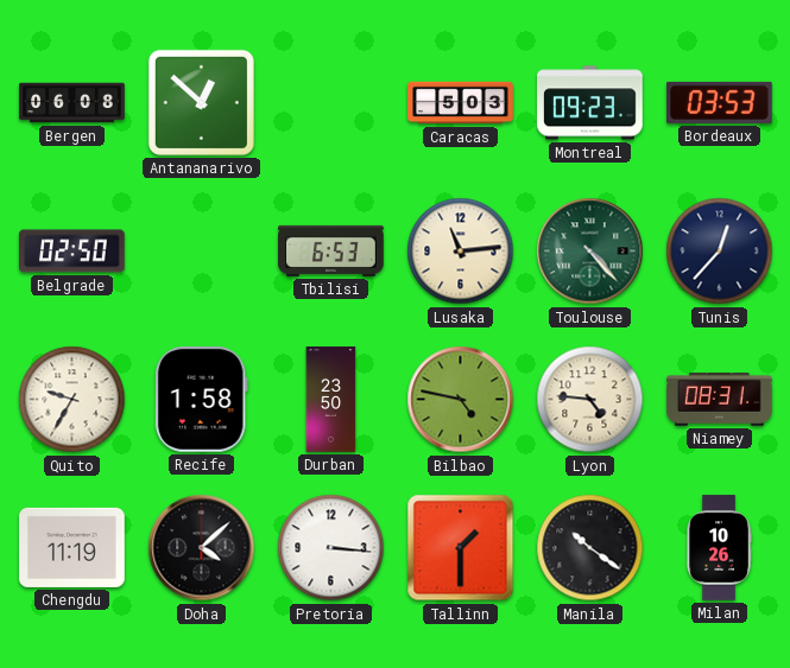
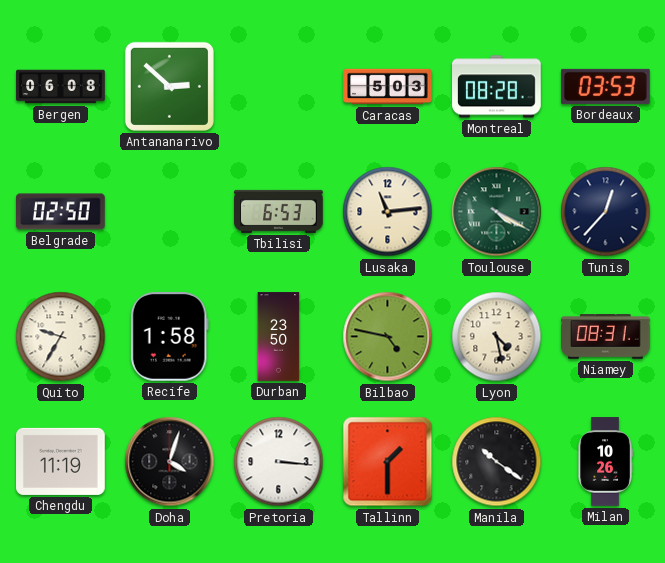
Antananarivo: 12:52 -> 2:52
Montreal: 09:23 -> 08:28
Toulouse: 4:23 -> 4:20
Lyon: 4:46 -> 4:28
Doha: 4:08 -> 4:03
